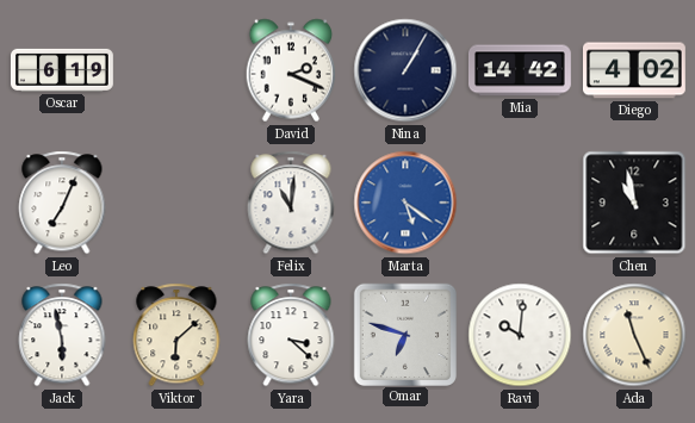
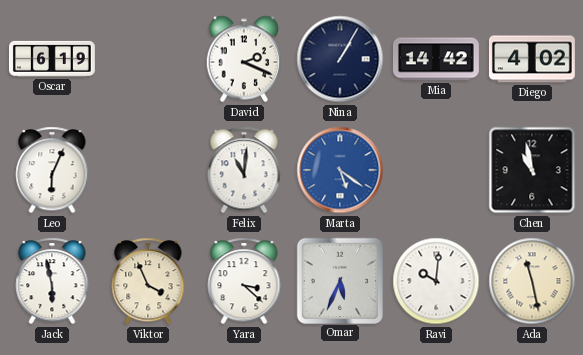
Leo: 7:04 -> 6:04
Viktor: 6:08 -> 3:56
Omar: 6:48 -> 5:34
Ada: 11:26 -> 11:28
